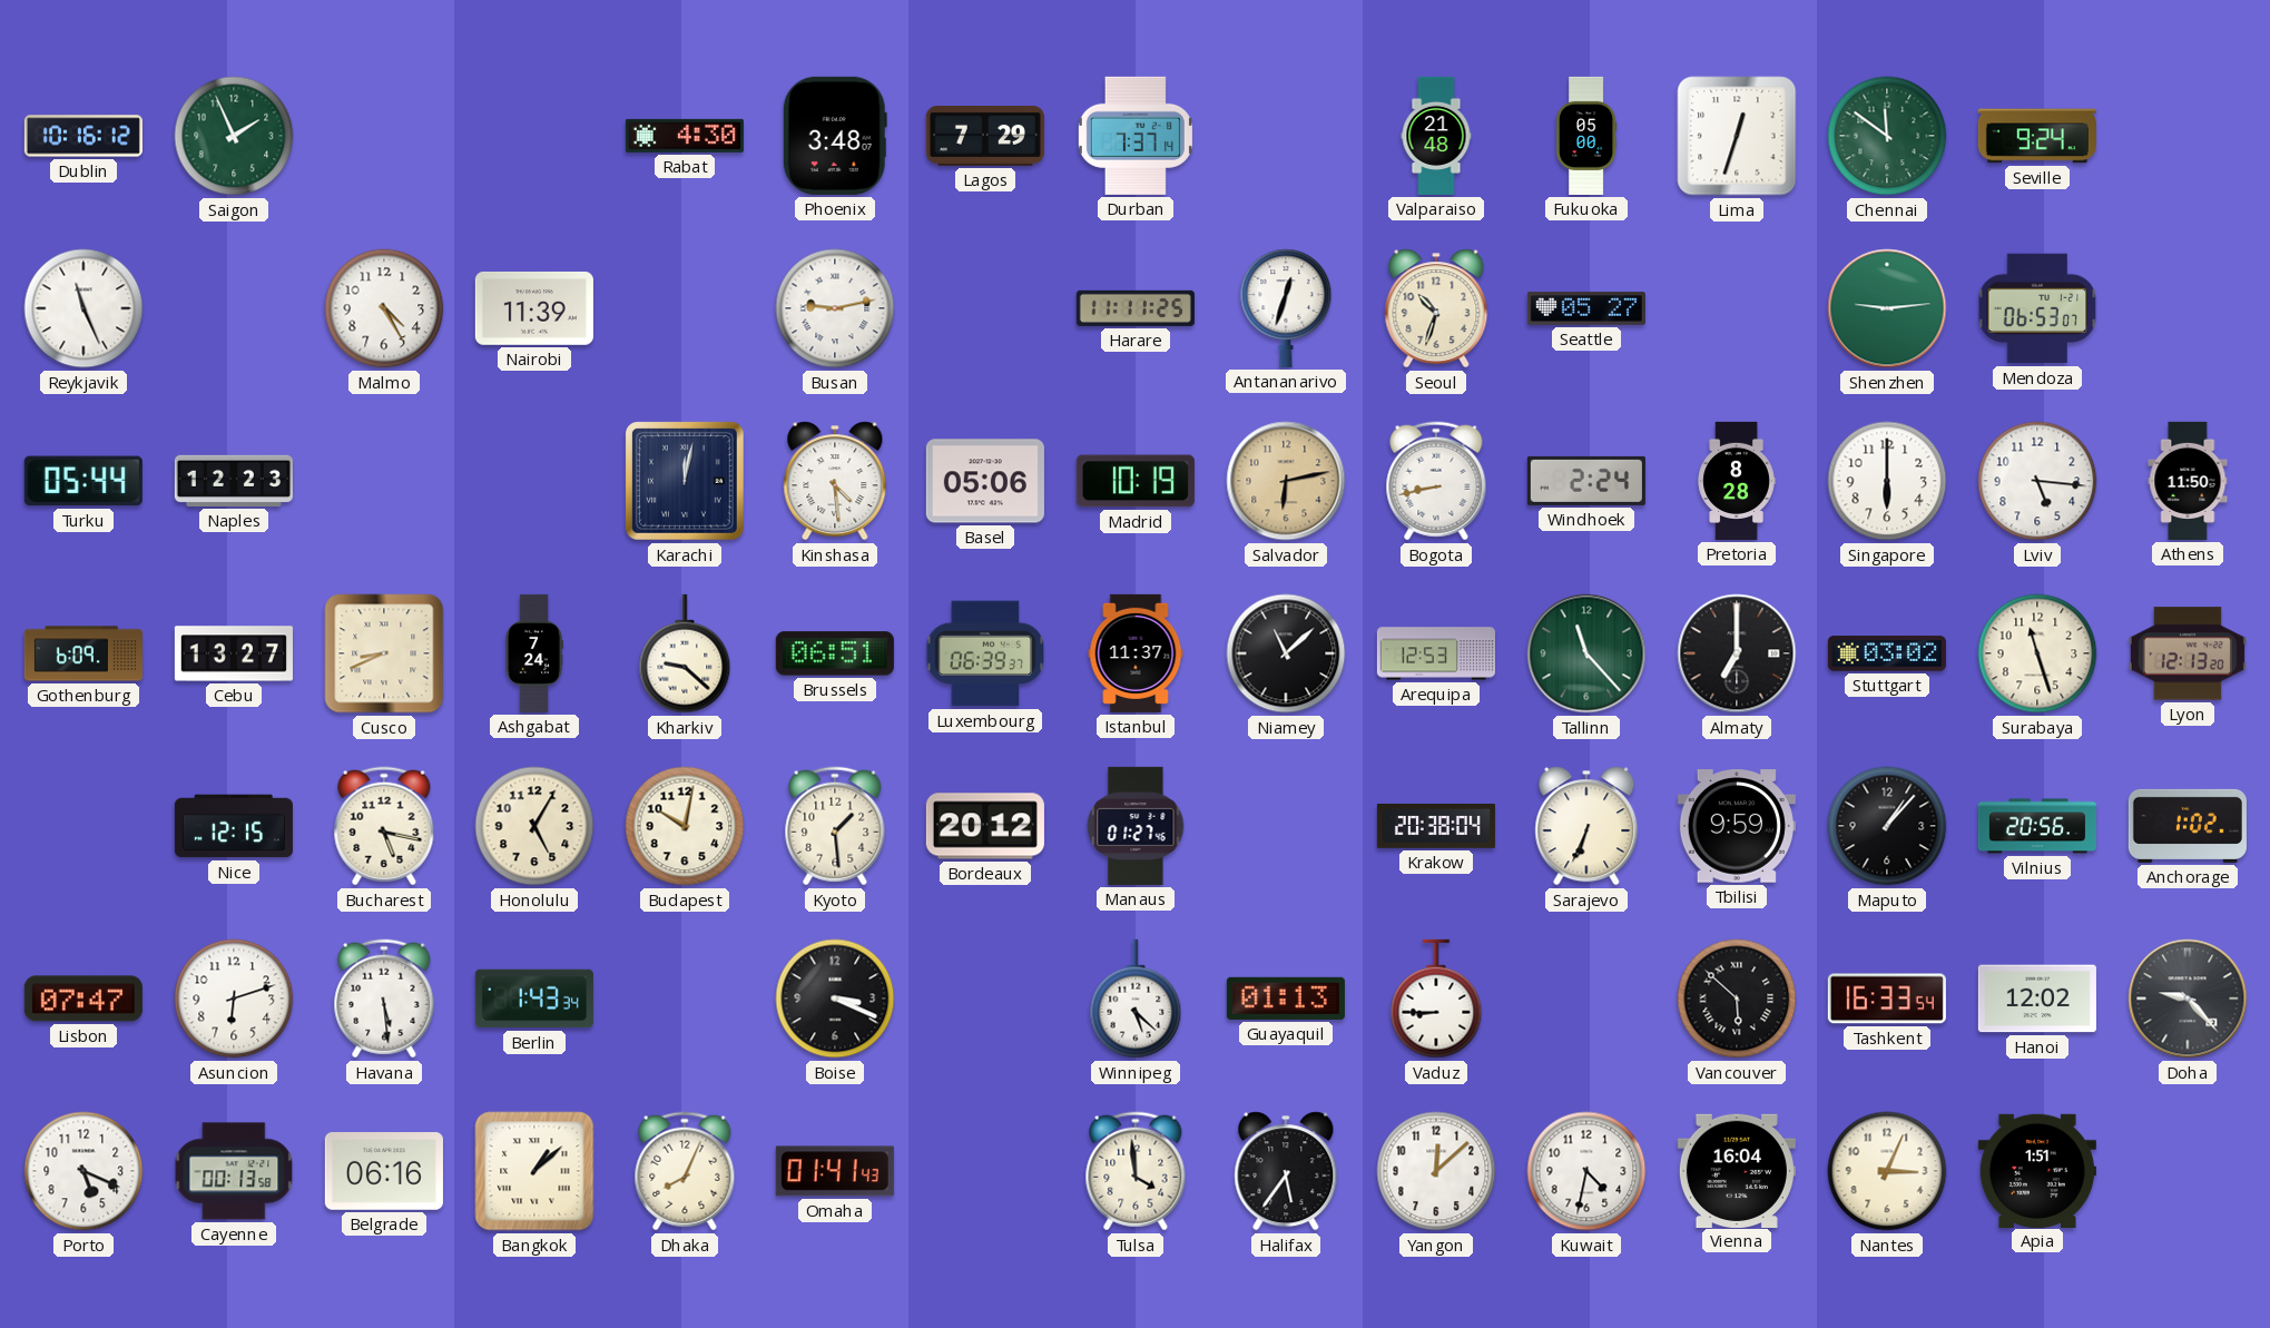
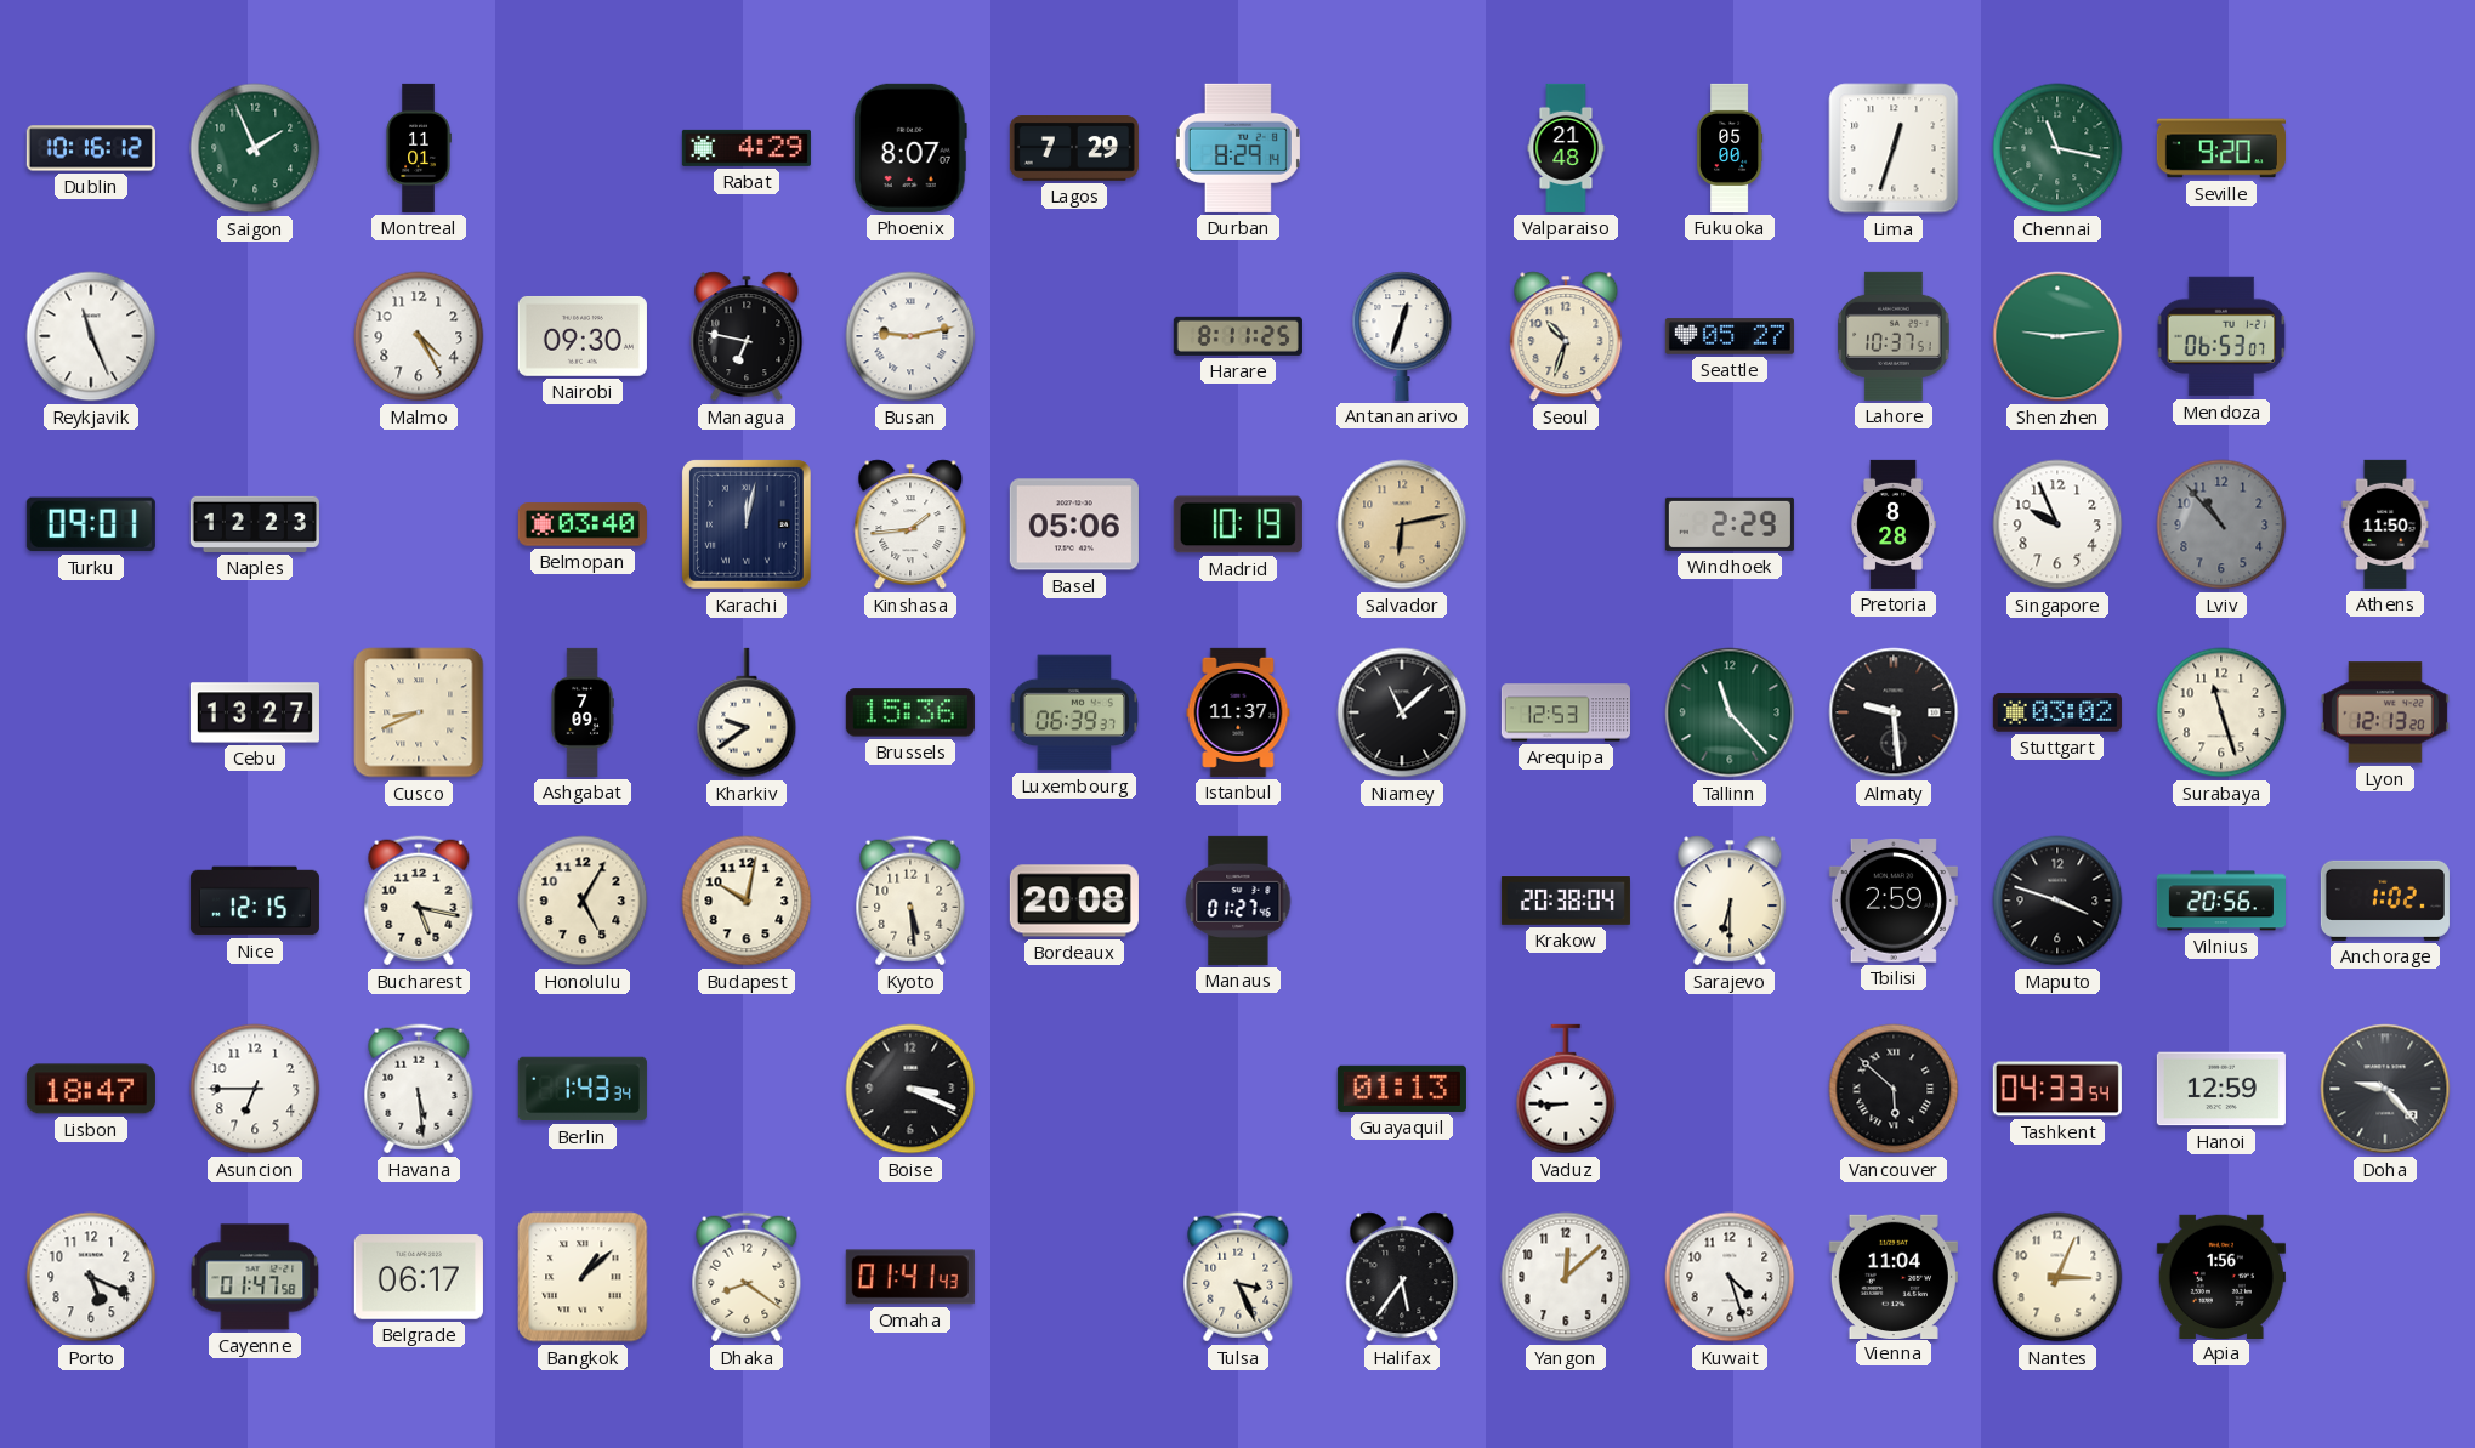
Montreal: none -> 11:01
Rabat: 4:30 -> 4:29
Phoenix: 3:48 -> 8:07
Durban: 7:37 -> 8:29
Chennai: 11:51 -> 11:17
Seville: 9:24 -> 9:20
Nairobi: 11:39 -> 09:30
Managua: none -> 6:47
Harare: 11:11 -> 8:11
Lahore: none -> 10:37
Turku: 05:44 -> 09:01
Belmopan: none -> 03:40
Kinshasa: 4:29 -> 1:44
Bogota: 8:43 -> none
Windhoek: 2:24 -> 2:29
Singapore: 6:00 -> 9:56
Lviv: 5:16 -> 10:53
Lviv dial: white -> grey
Gothenburg: 6:09 -> none
Ashgabat: 7:24 -> 7:09
Kharkiv: 9:22 -> 9:39
Brussels: 06:51 -> 15:36
Almaty: 7:00 -> 9:29
Kyoto: 1:29 -> 5:29
Bordeaux: 20:12 -> 20:08
Sarajevo: 6:34 -> 6:30
Tbilisi: 9:59 -> 2:59
Maputo: 1:07 -> 3:48
Lisbon: 07:47 -> 18:47
Asuncion: 6:12 -> 6:45
Winnipeg: 5:22 -> none
Tashkent: 16:33 -> 04:33
Hanoi: 12:02 -> 12:59
Cayenne: 00:13 -> 01:47
Belgrade: 06:16 -> 06:17
Dhaka: 8:04 -> 8:21
Tulsa: 3:59 -> 3:26
Kuwait: 4:32 -> 4:27
Vienna: 16:04 -> 11:04
Apia: 1:51 -> 1:56
